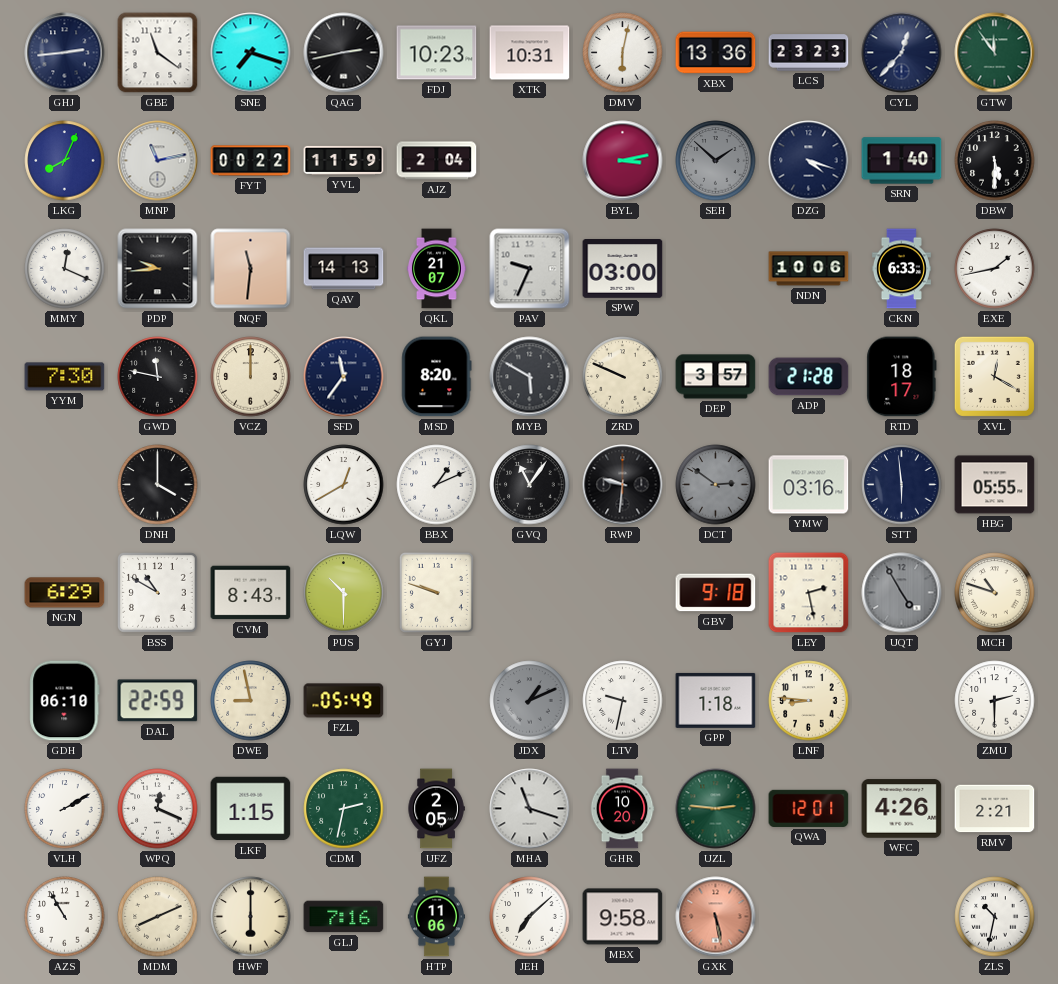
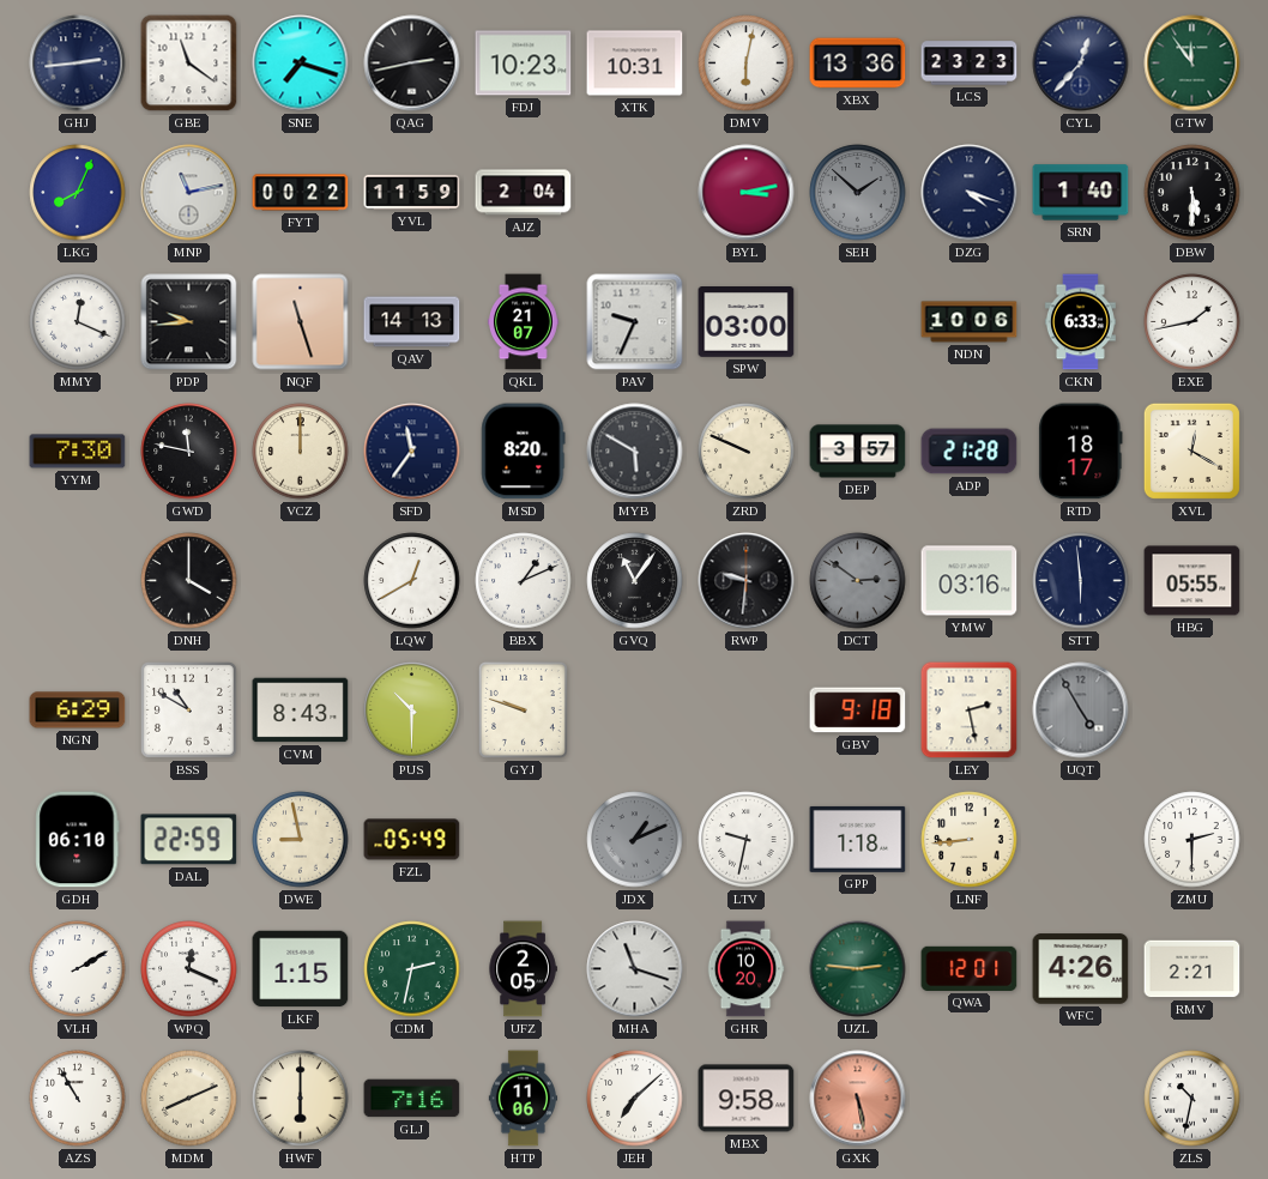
NQF: 11:31 -> 11:27
MCH: 10:48 -> none
LNF: 8:46 -> 8:44
